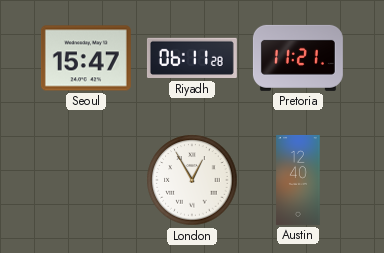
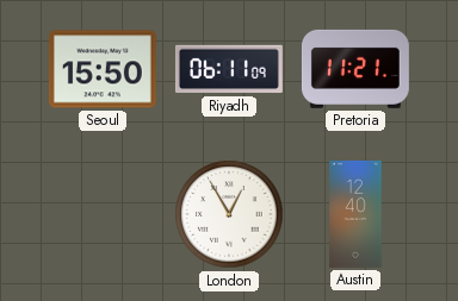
Seoul: 15:47 -> 15:50
Riyadh: 06:11:28 -> 06:11:09
